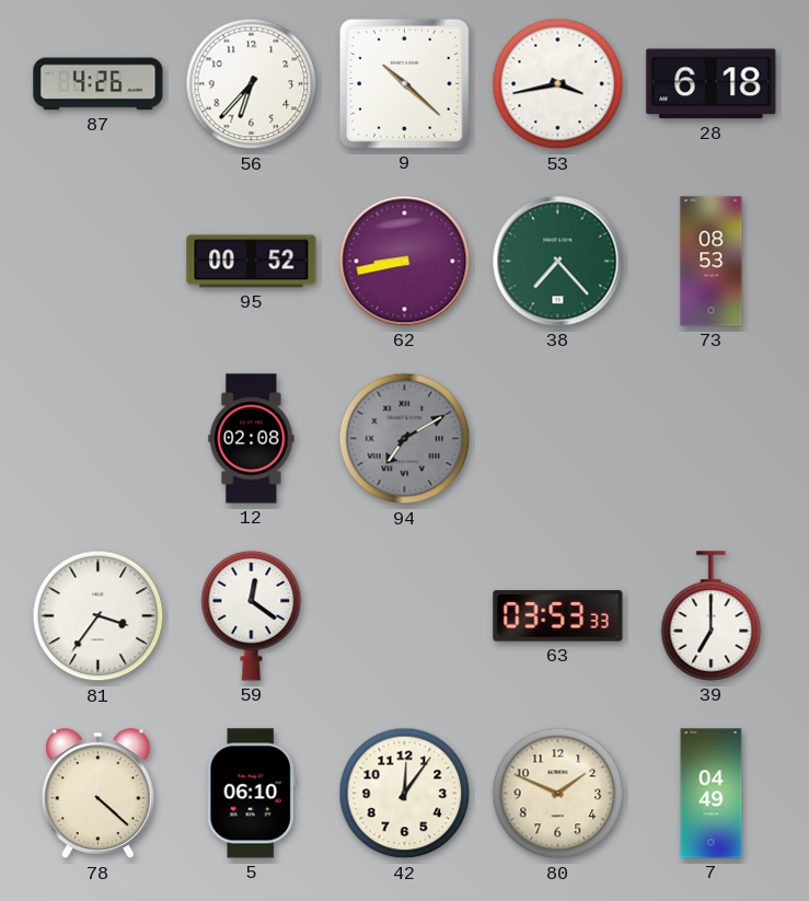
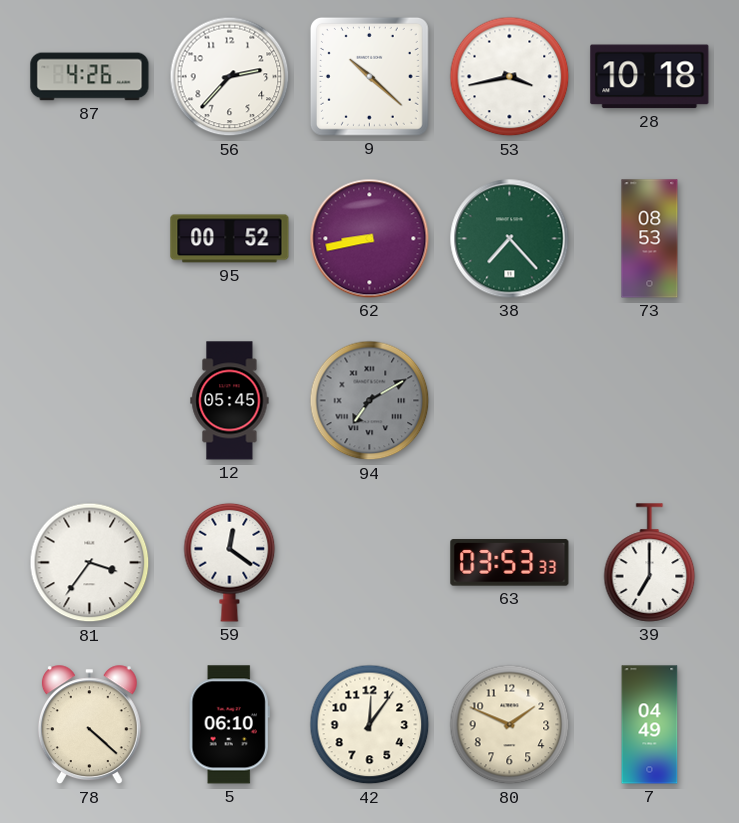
56: 6:37 -> 2:37
28: 6:18 -> 10:18
12: 02:08 -> 05:45
